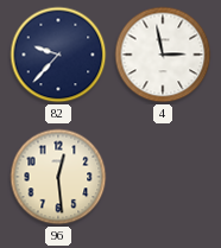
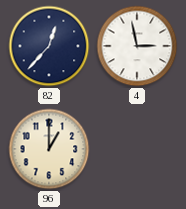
82: 9:37 -> 12:37
96: 12:29 -> 1:00
